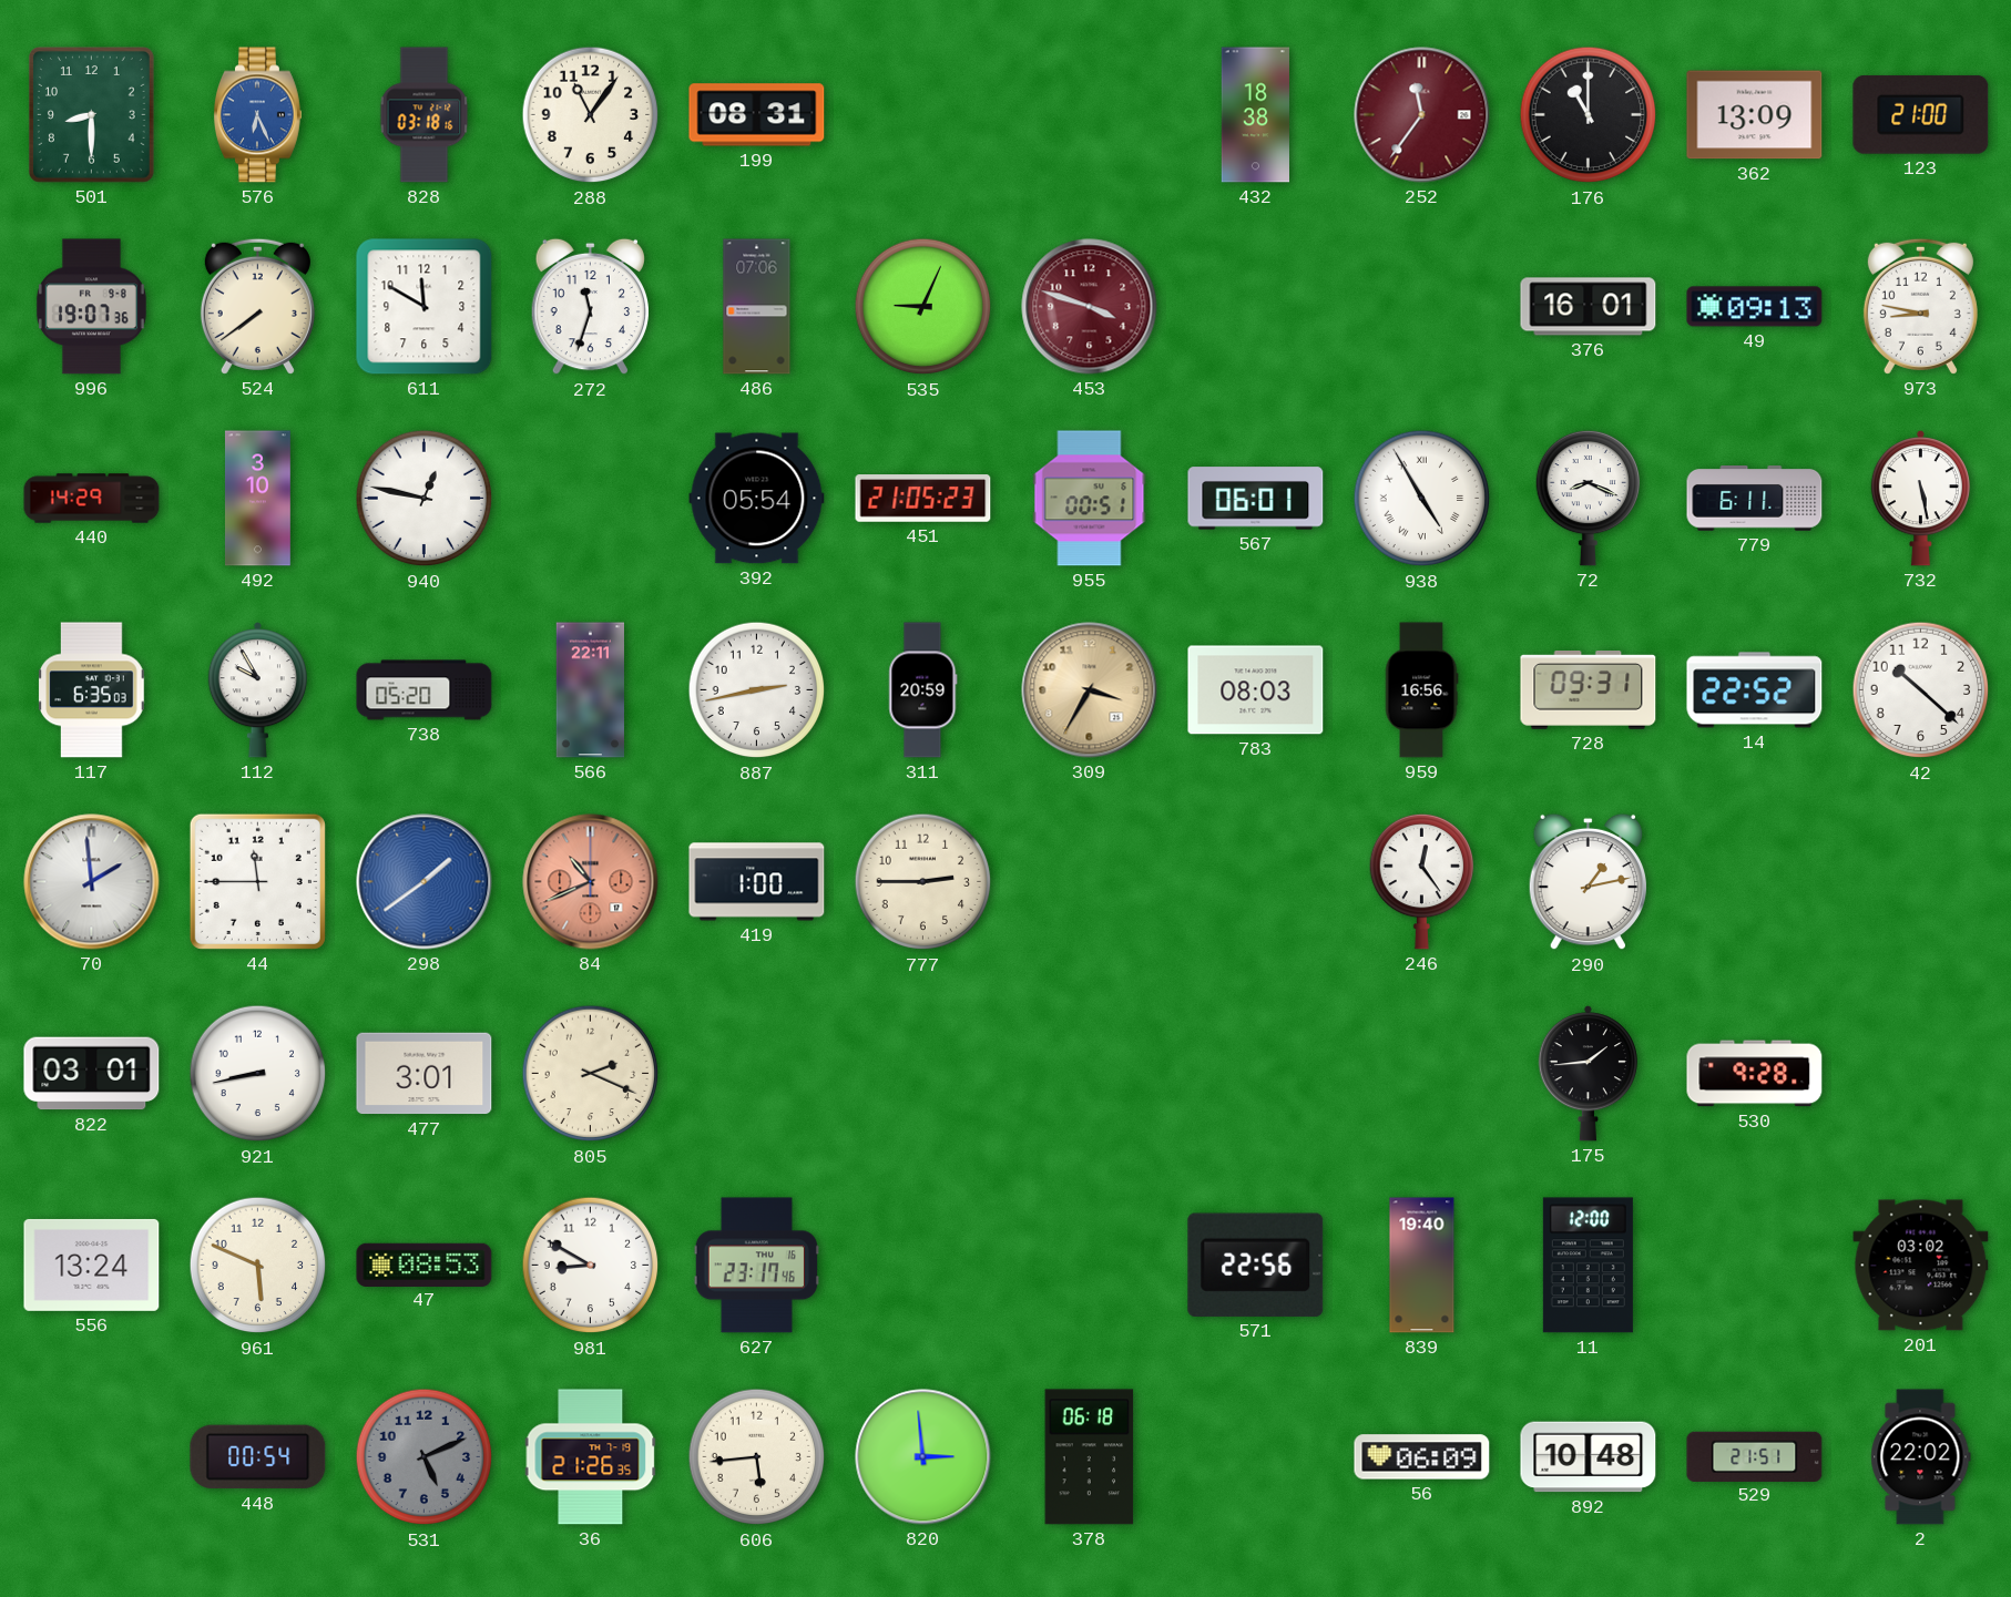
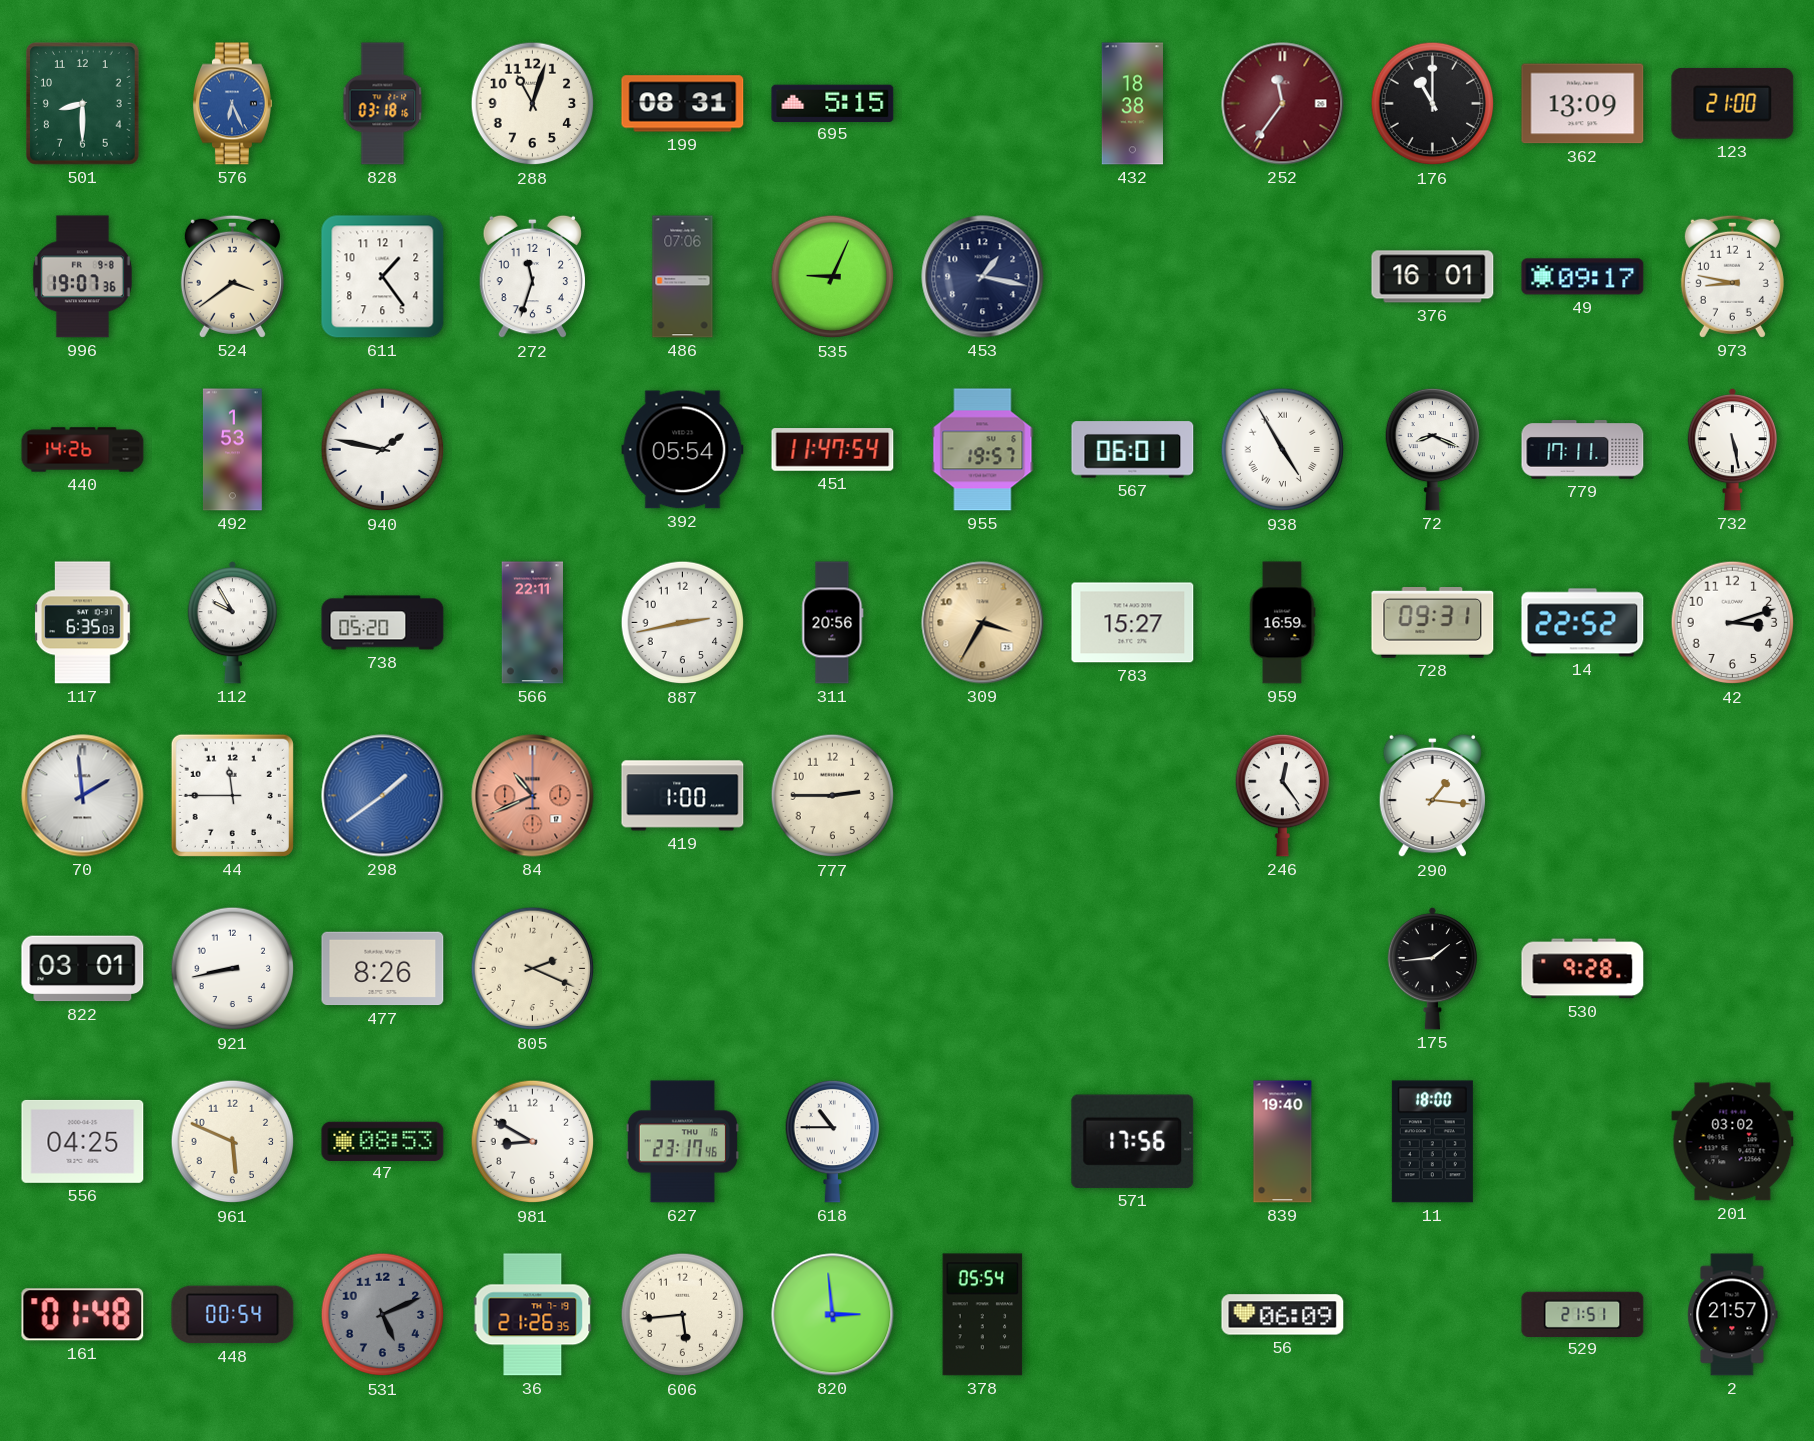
288: 11:06 -> 11:03
695: none -> 5:15
524: 7:39 -> 3:39
611: 11:50 -> 1:24
453: 3:48 -> 1:17
453 dial: burgundy -> navy
49: 09:13 -> 09:17
440: 14:29 -> 14:26
492: 3:10 -> 1:53
940: 12:47 -> 1:47
451: 21:05 -> 11:47
955: 00:51 -> 19:57
779: 6:11 -> 17:11
311: 20:59 -> 20:56
783: 08:03 -> 15:27
959: 16:56 -> 16:59
42: 10:22 -> 3:12
290: 1:13 -> 1:16
477: 3:01 -> 8:26
556: 13:24 -> 04:25
618: none -> 10:45
571: 22:56 -> 17:56
11: 12:00 -> 18:00
161: none -> 01:48
378: 06:18 -> 05:54
892: 10:48 -> none
2: 22:02 -> 21:57
